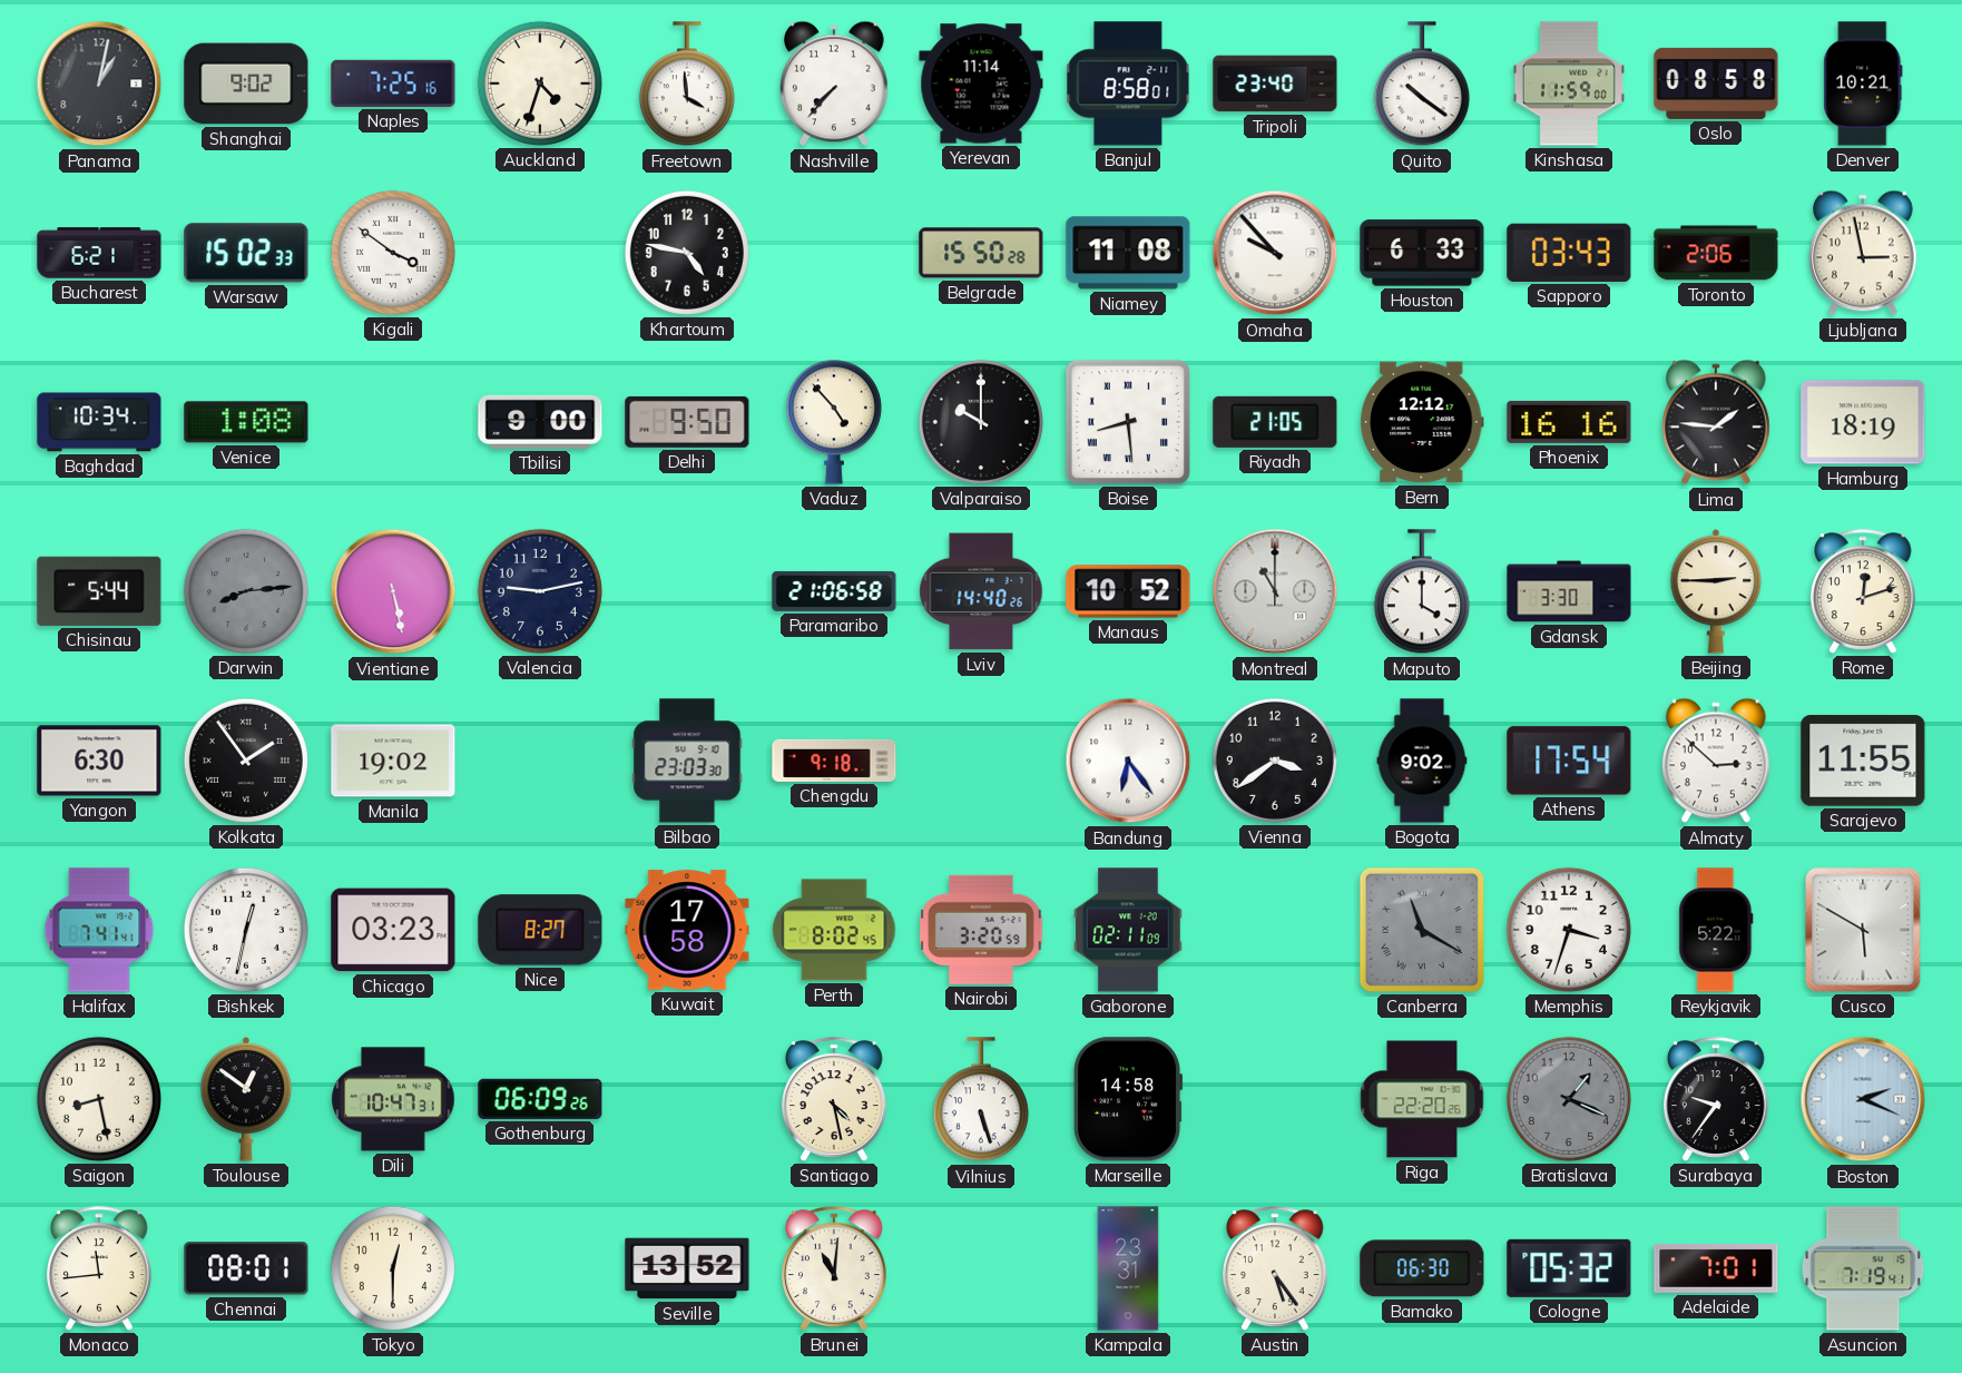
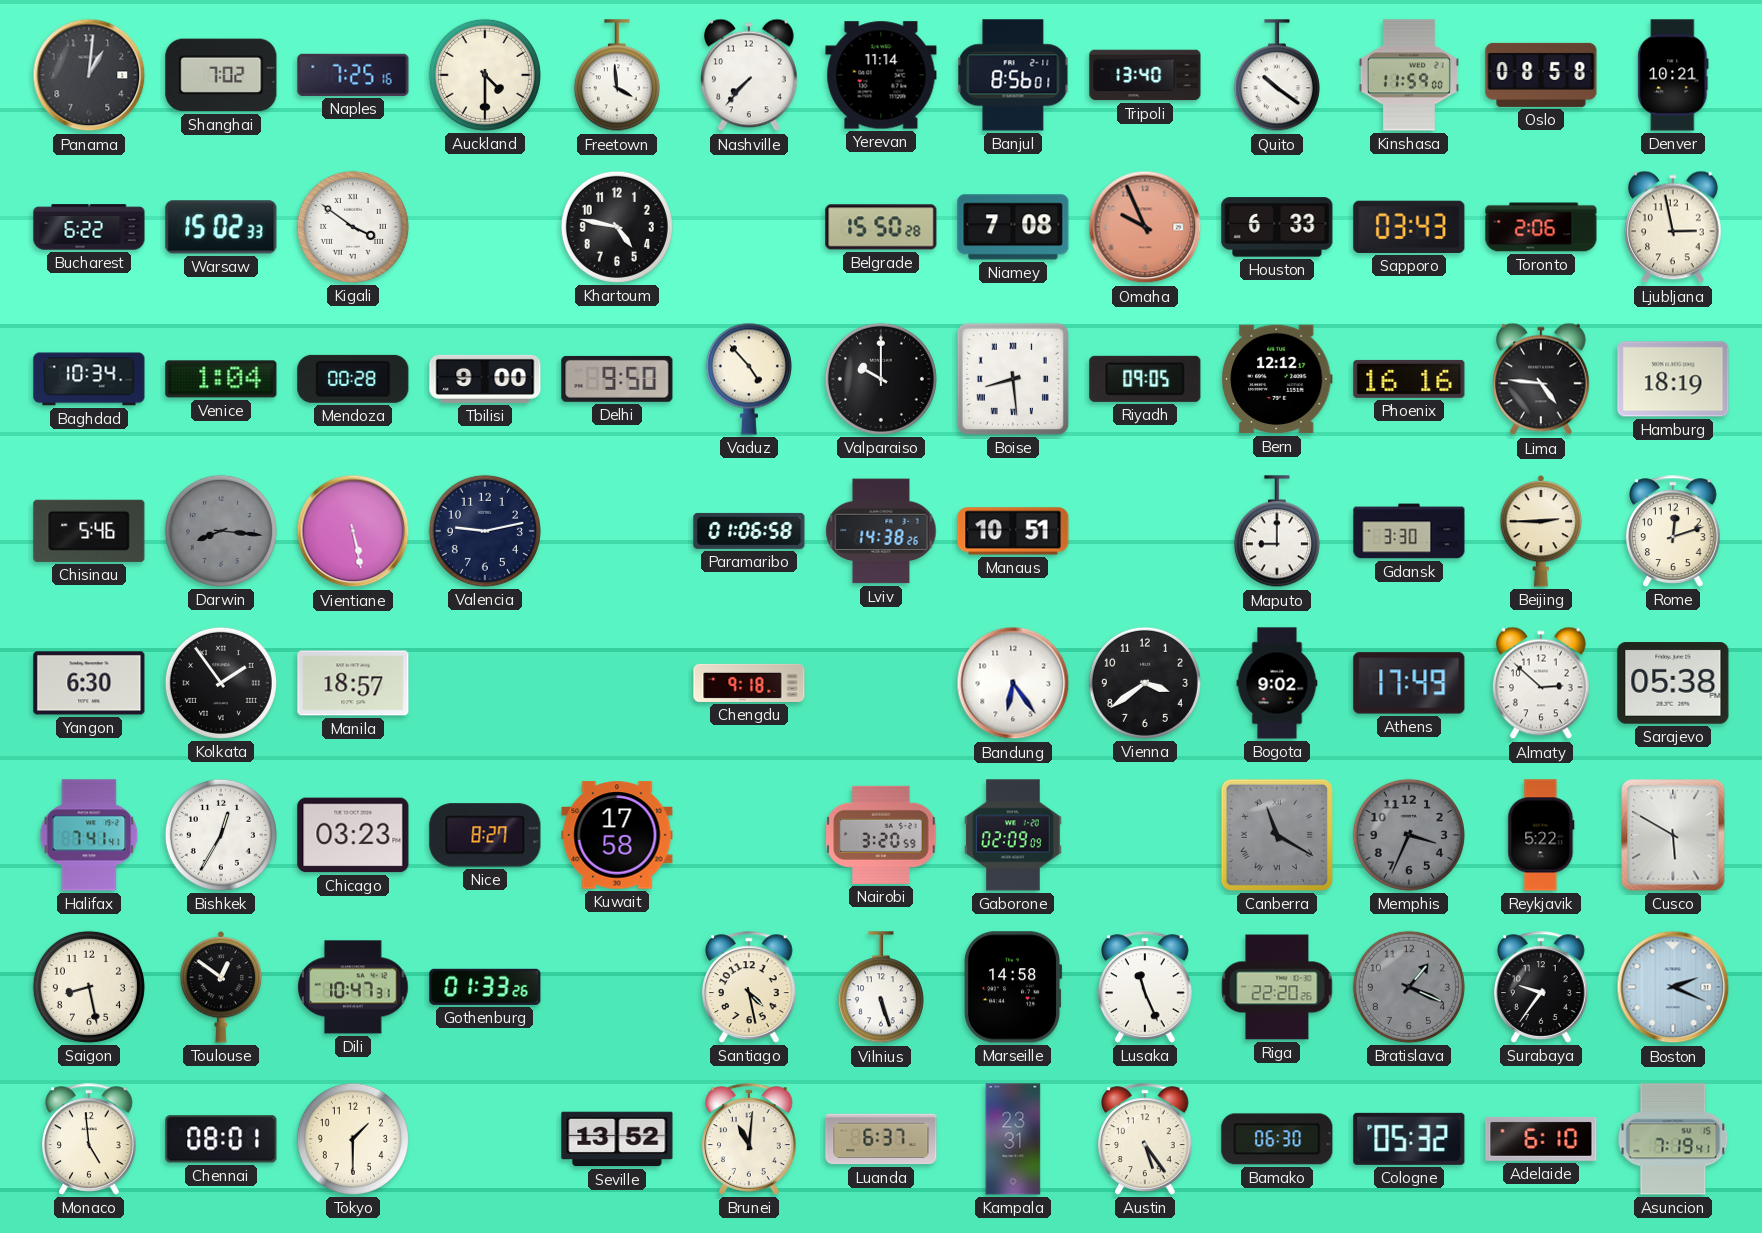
Panama: 1:02 -> 1:01
Shanghai: 9:02 -> 7:02
Auckland: 4:33 -> 4:30
Banjul: 8:58 -> 8:56
Tripoli: 23:40 -> 13:40
Bucharest: 6:21 -> 6:22
Niamey: 11:08 -> 7:08
Omaha: 9:53 -> 9:56
Omaha dial: white -> salmon
Venice: 1:08 -> 1:04
Mendoza: none -> 00:28
Riyadh: 21:05 -> 09:05
Lima: 1:46 -> 4:46
Chisinau: 5:44 -> 5:46
Darwin: 8:14 -> 8:16
Paramaribo: 21:06 -> 01:06
Lviv: 14:40 -> 14:38
Manaus: 10:52 -> 10:51
Montreal: 11:00 -> none
Maputo: 4:00 -> 9:00
Manila: 19:02 -> 18:57
Bilbao: 23:03 -> none
Athens: 17:54 -> 17:49
Sarajevo: 11:55 -> 05:38
Bishkek: 12:32 -> 12:35
Perth: 8:02 -> none
Gaborone: 02:11 -> 02:09
Memphis: 3:33 -> 3:34
Memphis dial: white -> grey
Gothenburg: 06:09 -> 01:33
Lusaka: none -> 11:26
Monaco: 11:44 -> 4:59
Tokyo: 12:30 -> 1:30
Luanda: none -> 6:37
Adelaide: 7:01 -> 6:10
